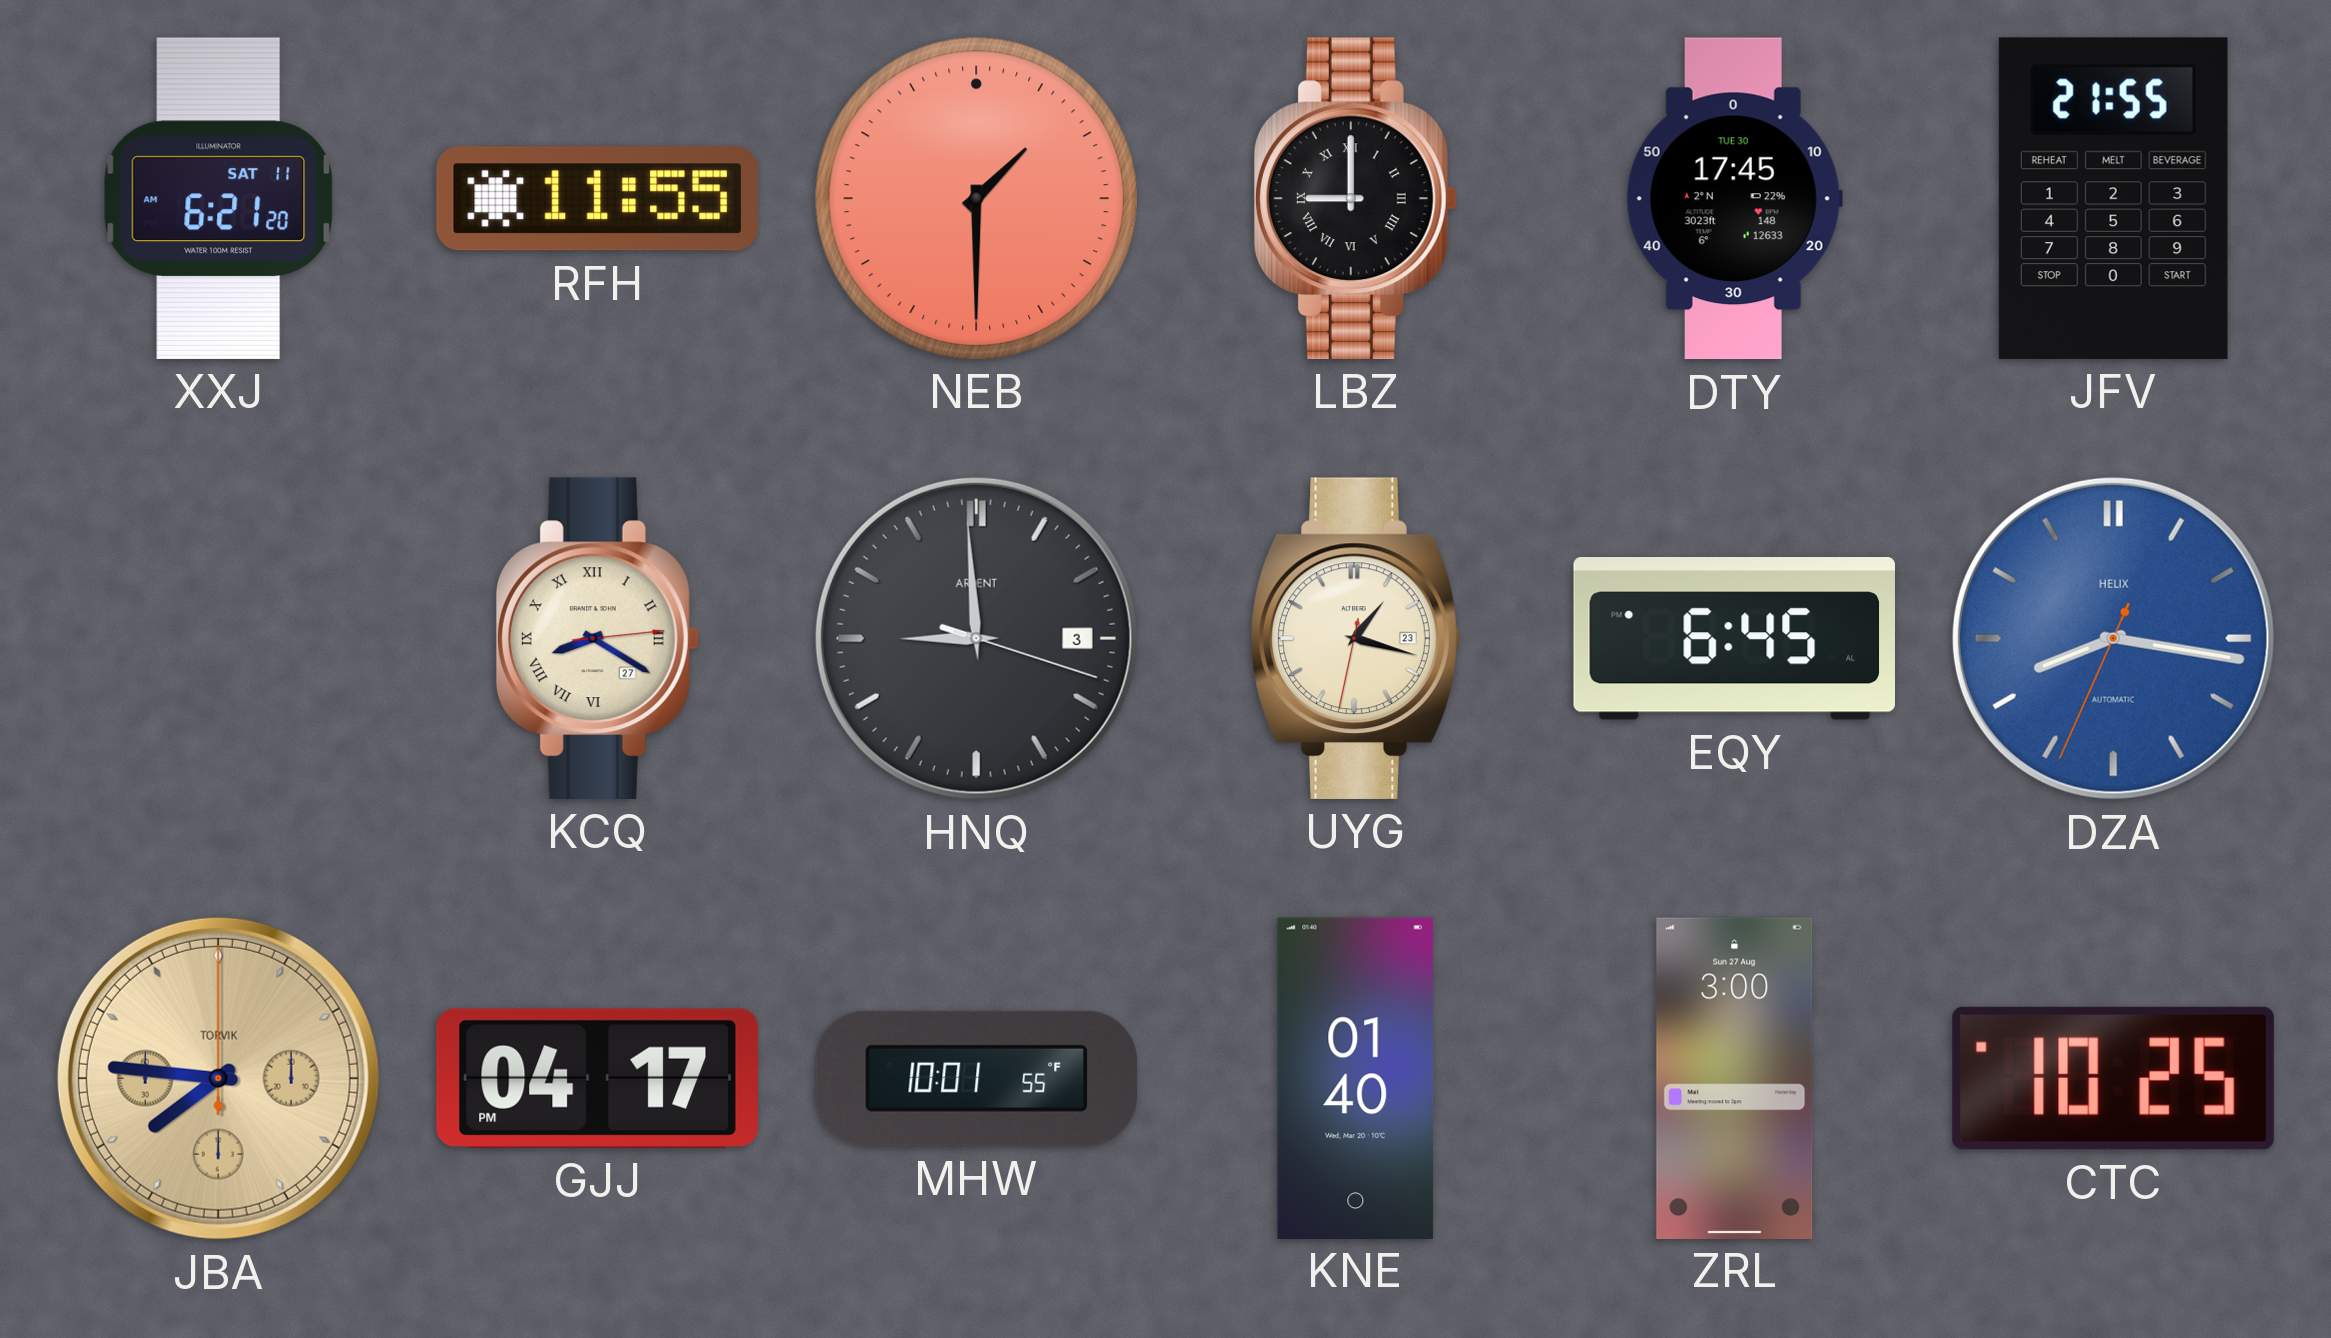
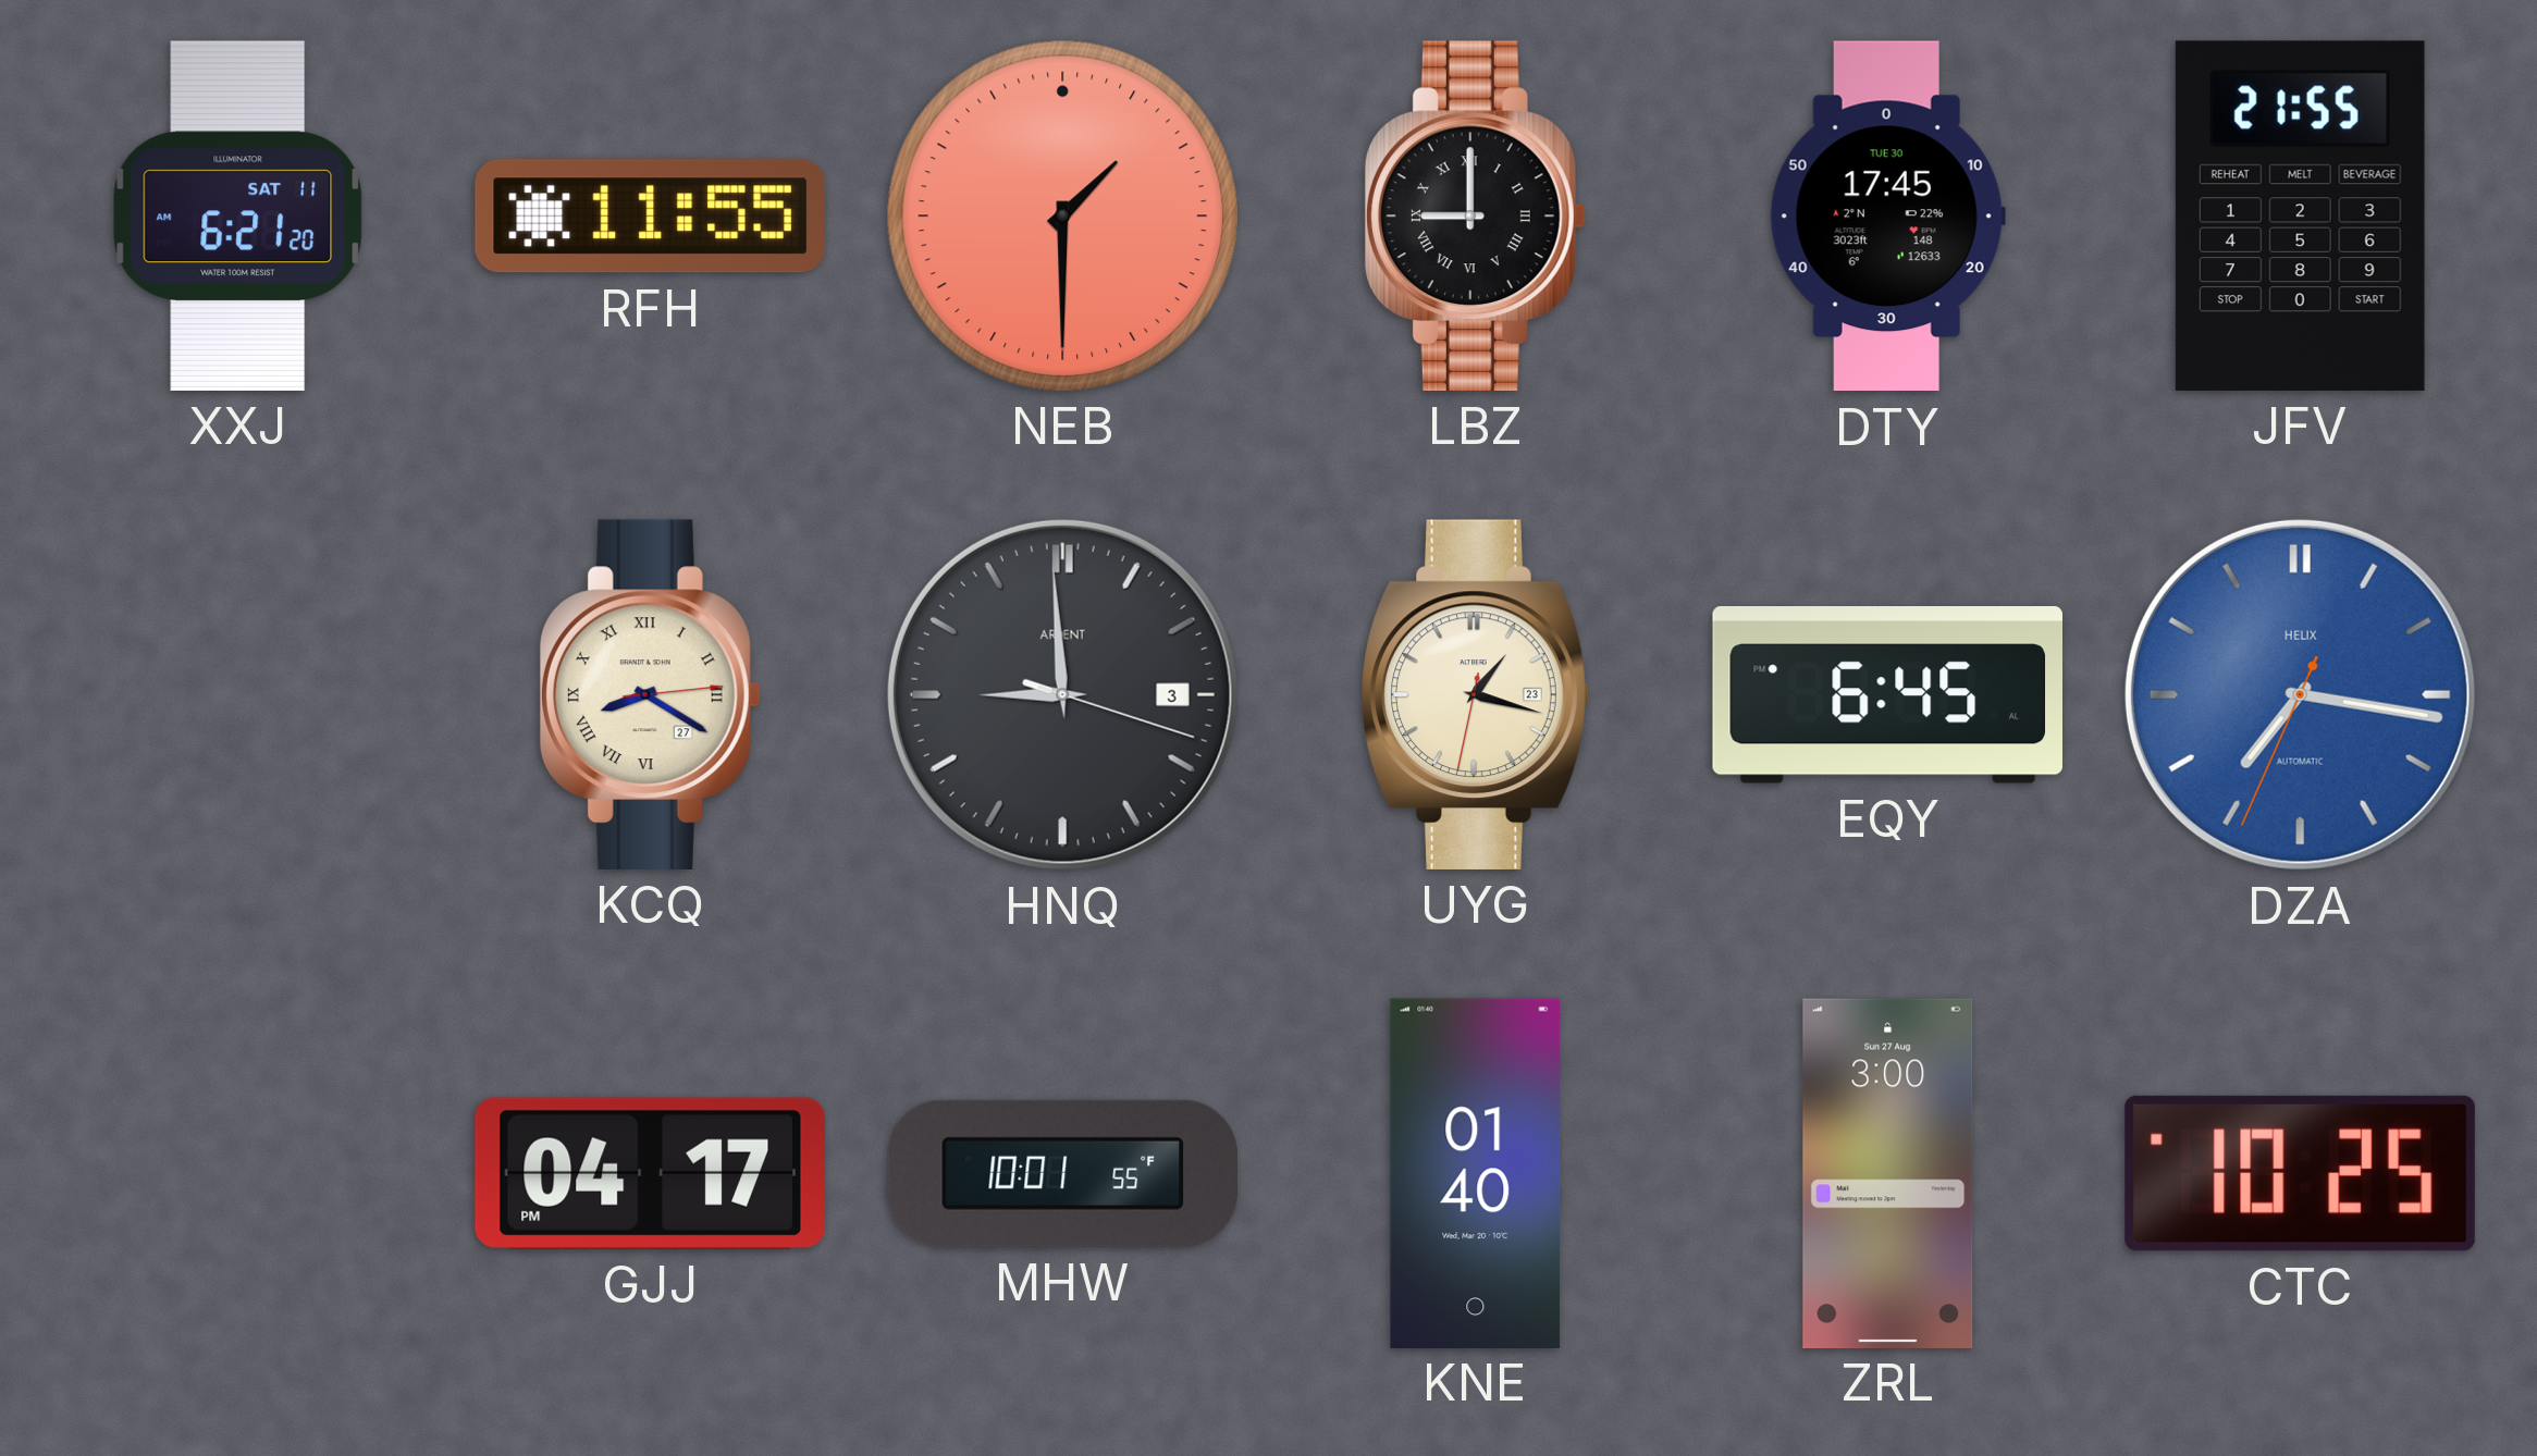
DZA: 8:16 -> 7:16
JBA: 7:46 -> none
